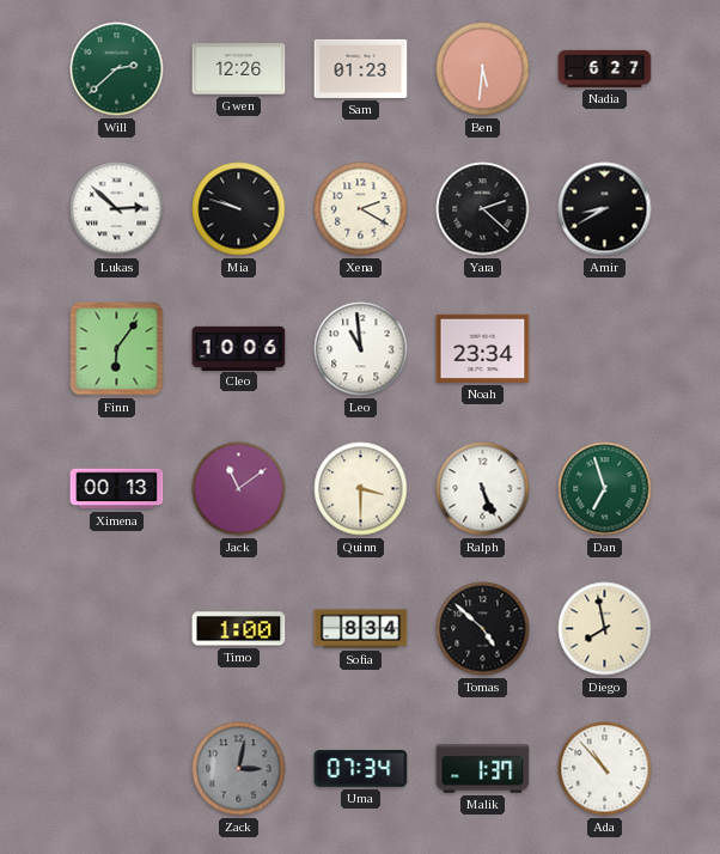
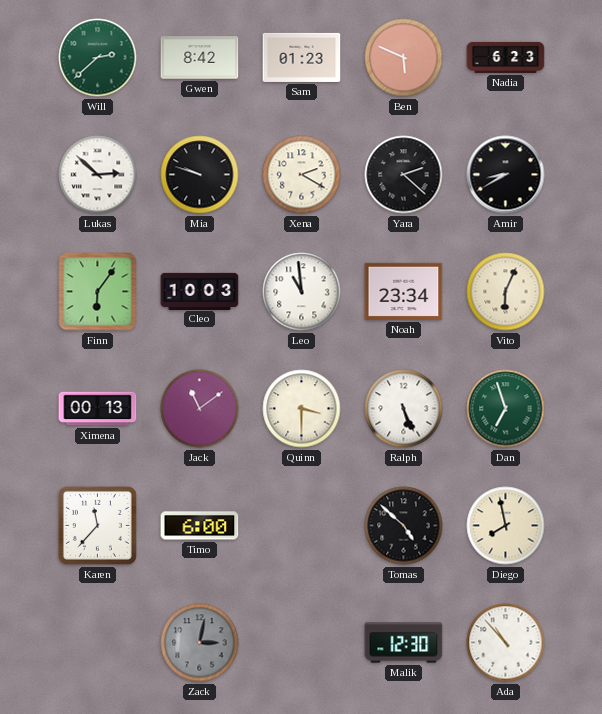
Gwen: 12:26 -> 8:42
Ben: 5:31 -> 5:49
Nadia: 6:27 -> 6:23
Cleo: 10:06 -> 10:03
Vito: none -> 6:04
Karen: none -> 11:37
Timo: 1:00 -> 6:00
Sofia: 8:34 -> none
Uma: 07:34 -> none
Malik: 1:37 -> 12:30
